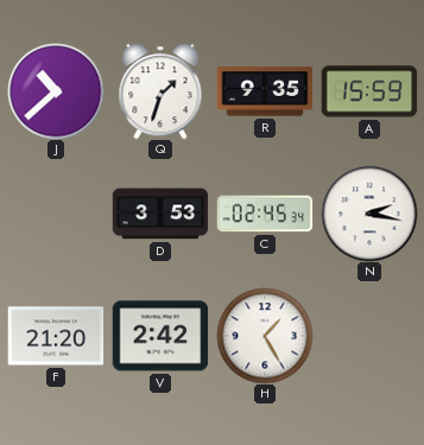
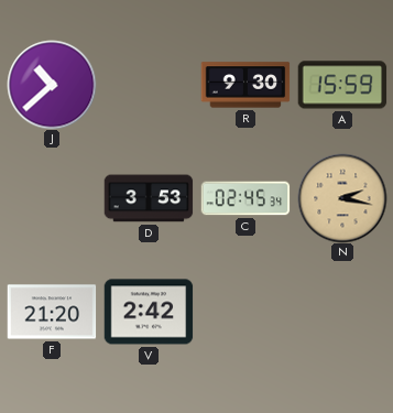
Q: 1:33 -> none
R: 9:35 -> 9:30
N dial: white -> champagne
H: 1:25 -> none
